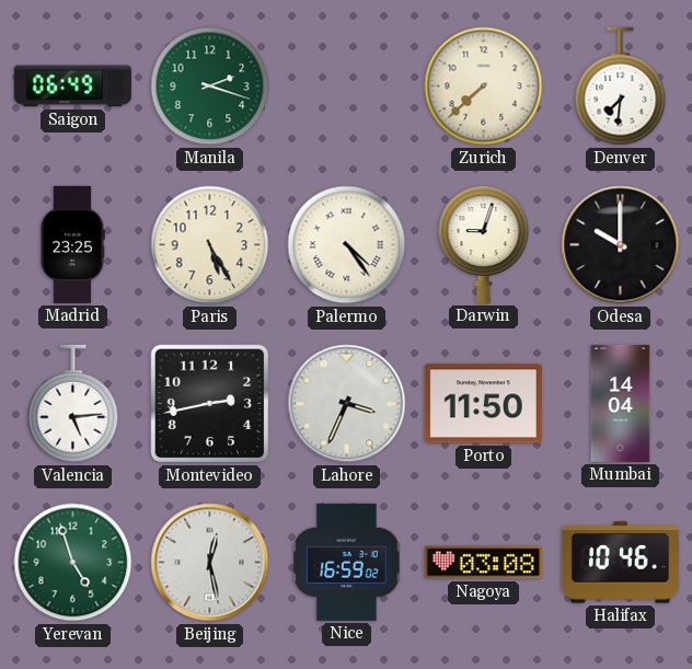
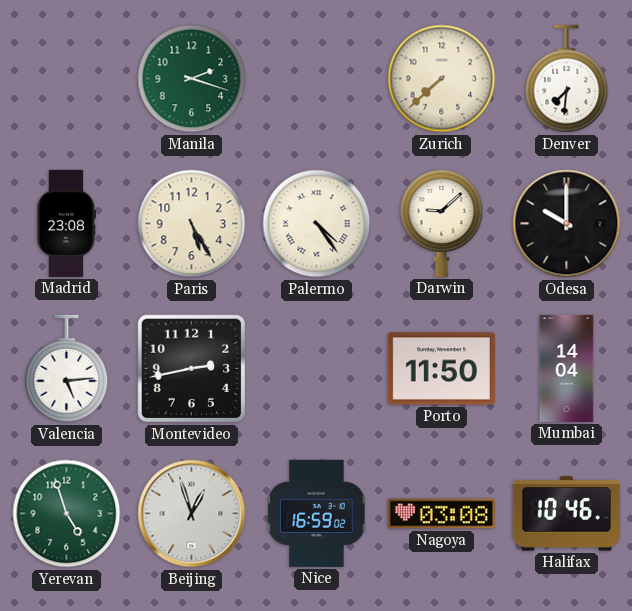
Saigon: 06:49 -> none
Madrid: 23:25 -> 23:08
Darwin: 9:03 -> 9:08
Lahore: 3:34 -> none
Beijing: 12:28 -> 12:57
